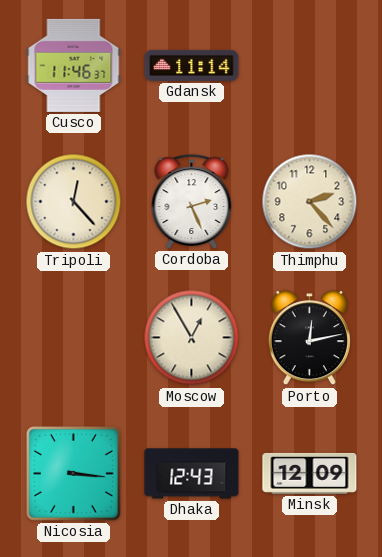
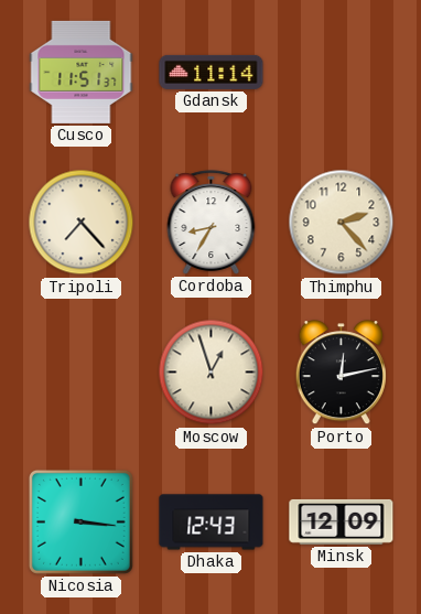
Cusco: 11:46 -> 11:51
Tripoli: 12:23 -> 7:23
Cordoba: 2:26 -> 8:35
Moscow: 12:55 -> 12:57
